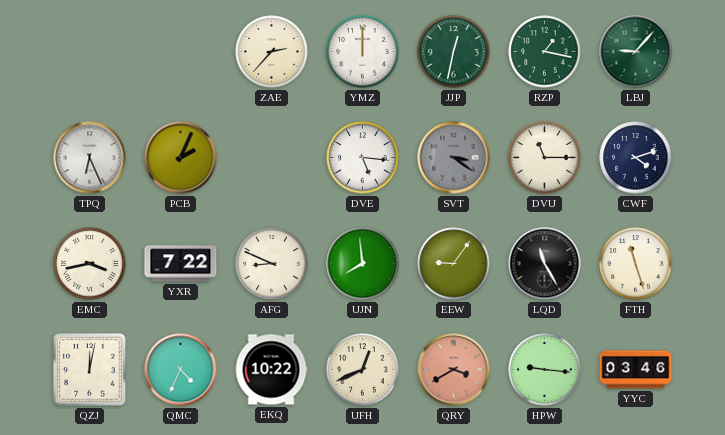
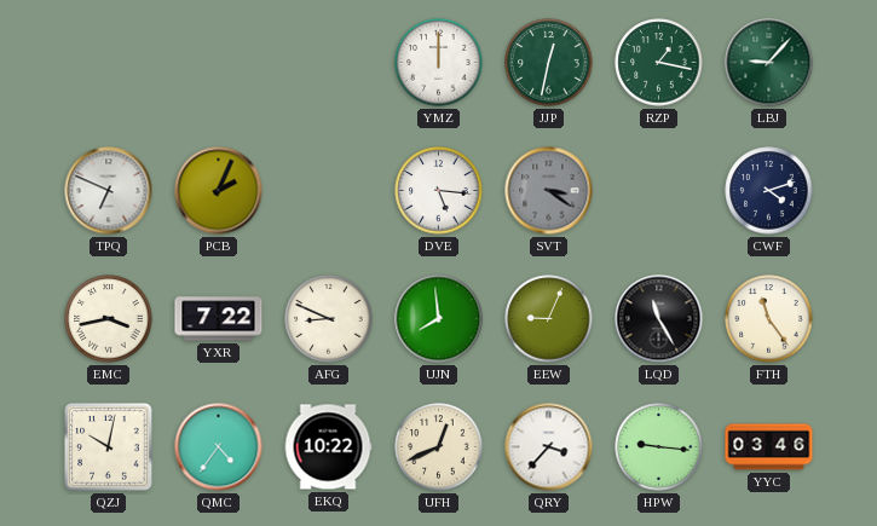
ZAE: 2:37 -> none
TPQ: 6:26 -> 6:49
DVU: 11:15 -> none
EEW: 9:06 -> 9:04
FTH: 11:27 -> 11:24
QZJ: 12:02 -> 10:02
QMC: 4:34 -> 4:36
QRY: 3:40 -> 3:37
QRY dial: salmon -> white
